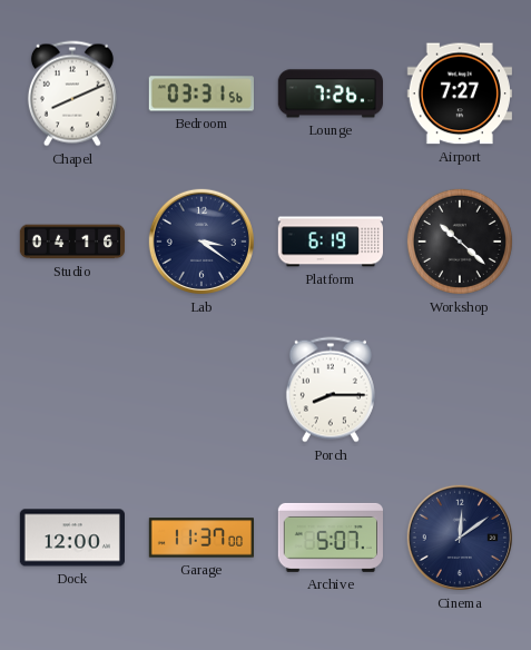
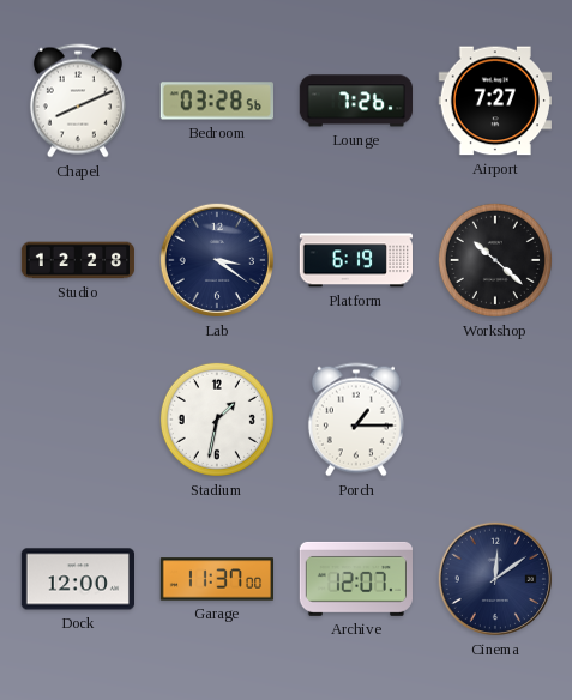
Bedroom: 03:31 -> 03:28
Studio: 04:16 -> 12:28
Stadium: none -> 1:32
Porch: 8:15 -> 1:15
Archive: 5:07 -> 12:07
